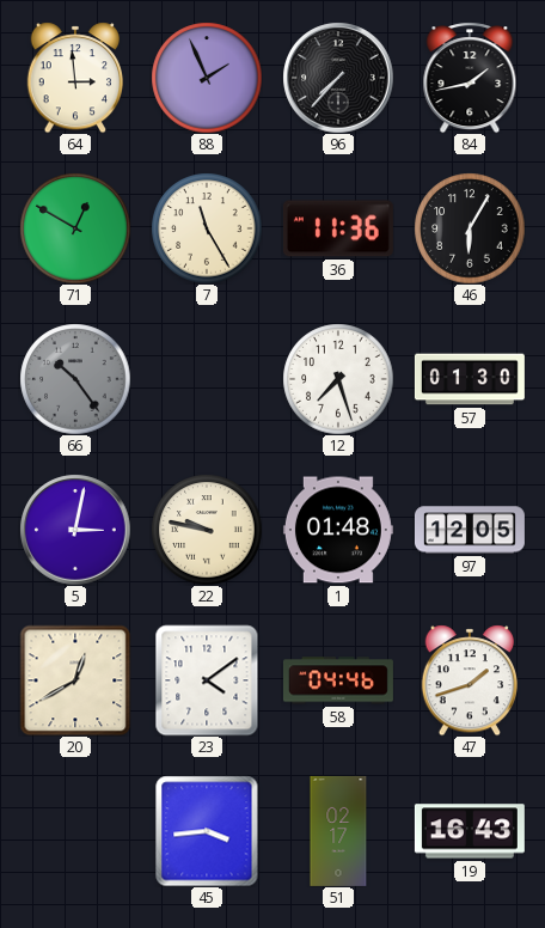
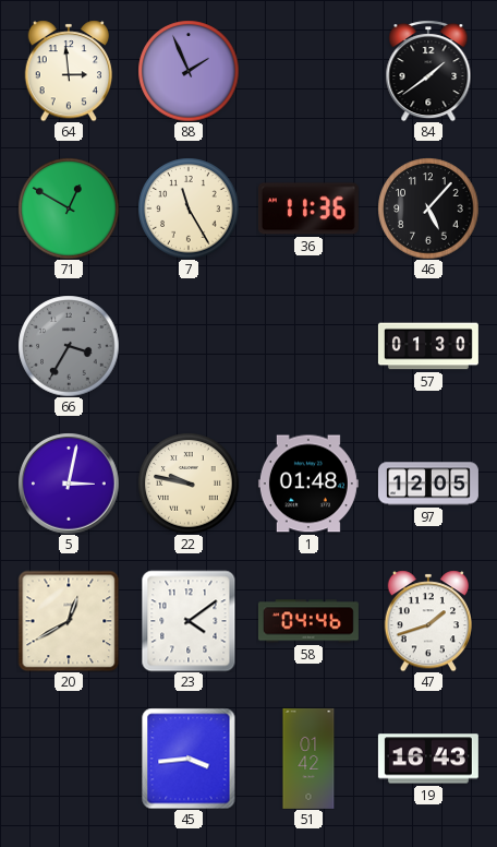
96: 7:37 -> none
84: 1:43 -> 1:39
46: 6:05 -> 5:07
66: 10:24 -> 3:35
12: 7:27 -> none
51: 02:17 -> 01:42
